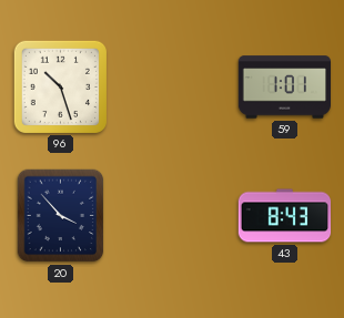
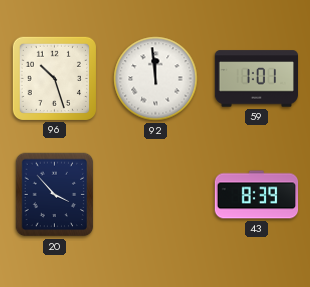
92: none -> 11:59
43: 8:43 -> 8:39
